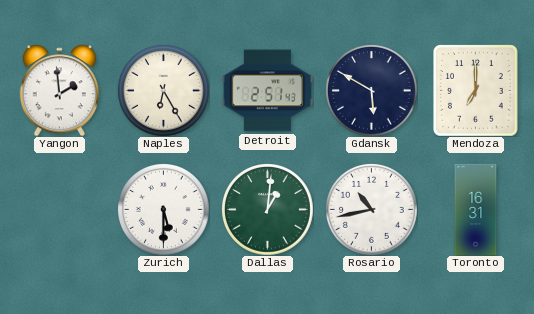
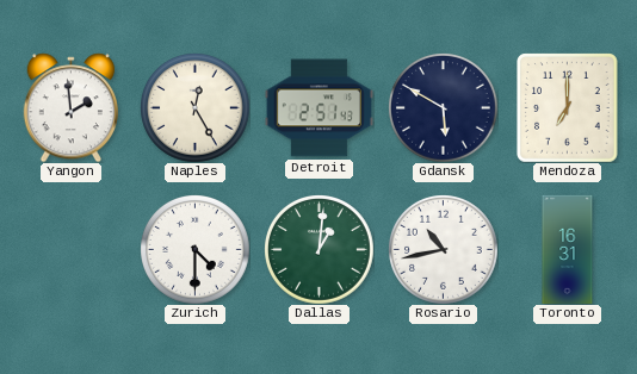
Naples: 6:25 -> 12:25
Zurich: 5:30 -> 4:30
